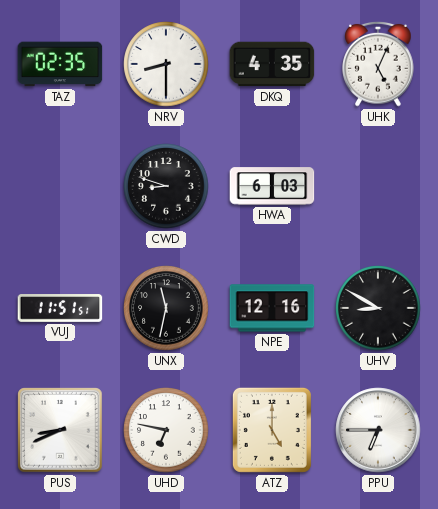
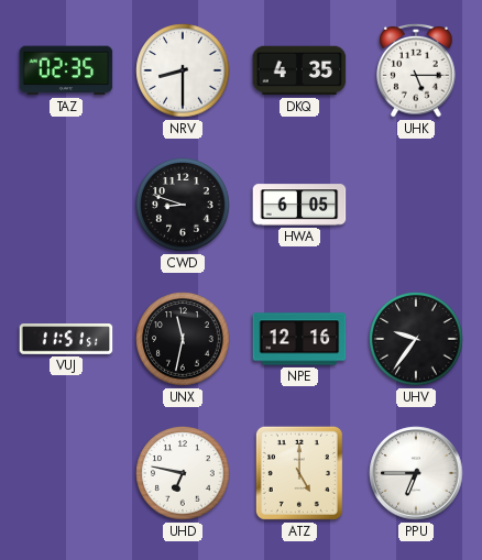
UHK: 5:04 -> 5:15
HWA: 6:03 -> 6:05
UHV: 8:50 -> 9:36
PUS: 8:41 -> none
